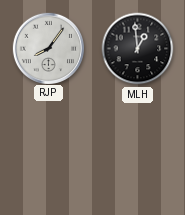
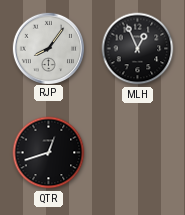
MLH: 12:59 -> 12:56
QTR: none -> 12:42
